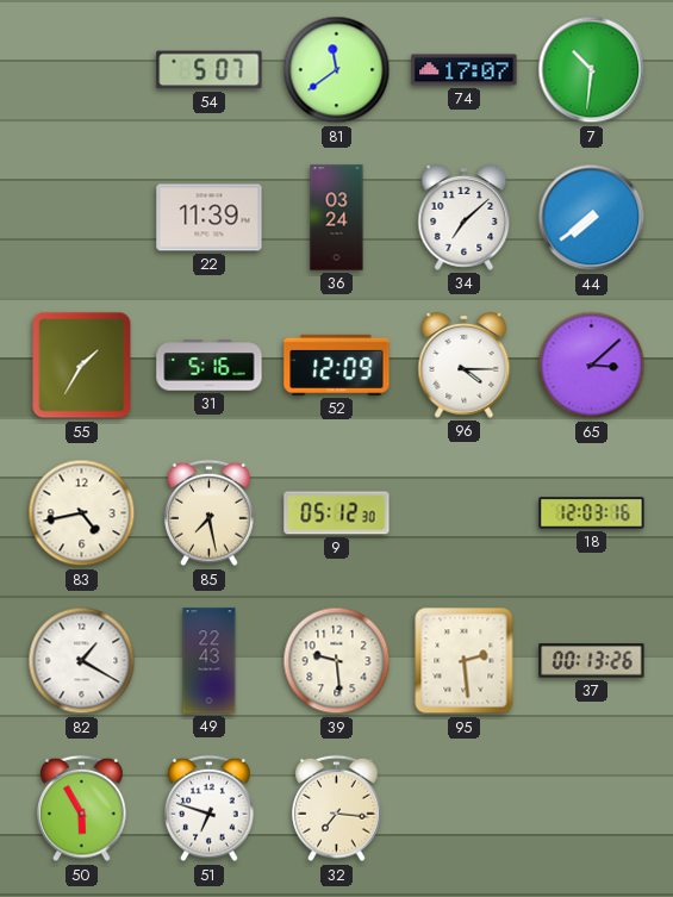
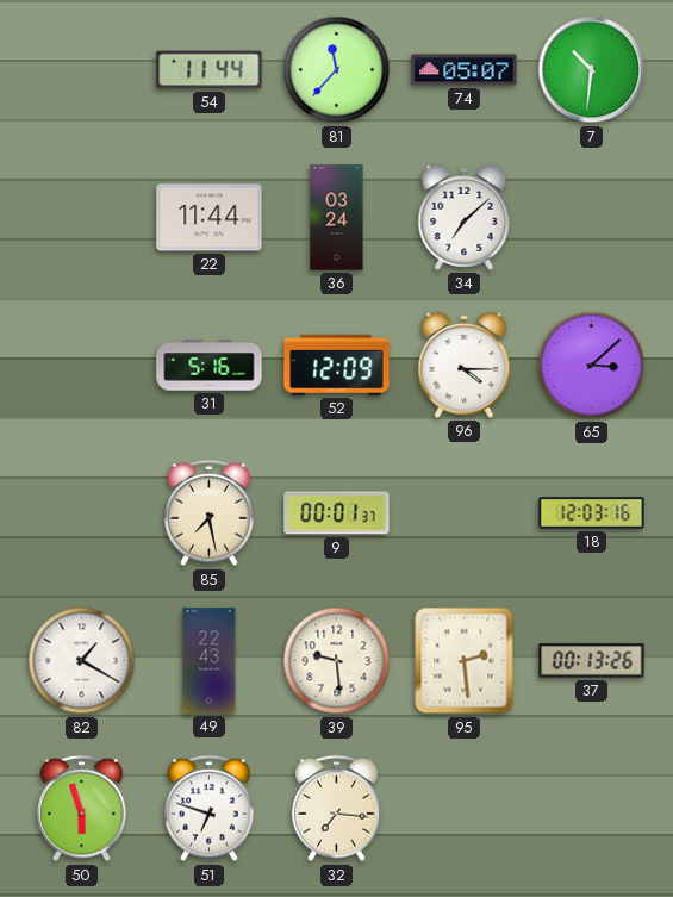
54: 5:07 -> 11:44
81: 11:39 -> 11:37
74: 17:07 -> 05:07
22: 11:39 -> 11:44
44: 7:39 -> none
55: 1:35 -> none
83: 4:43 -> none
9: 05:12 -> 00:01
50: 5:55 -> 5:57
